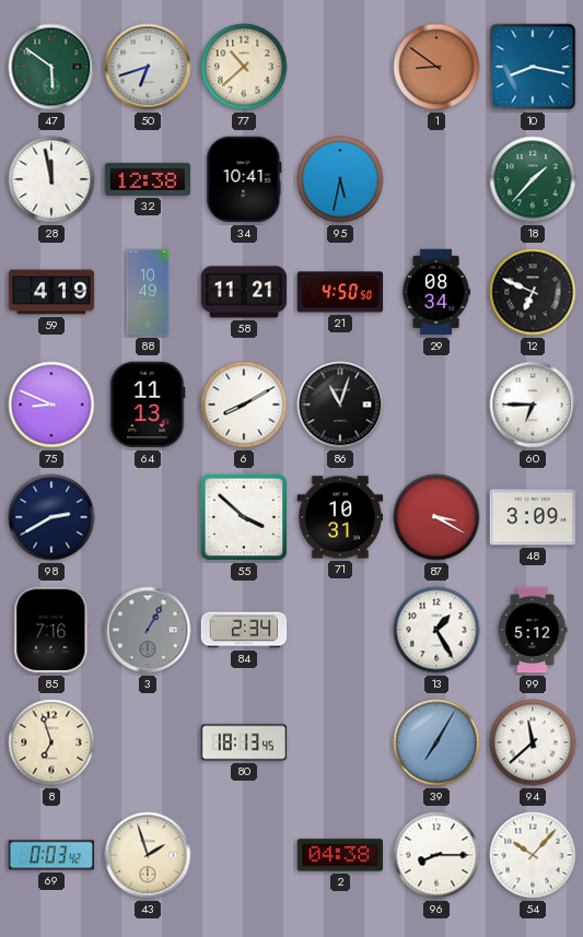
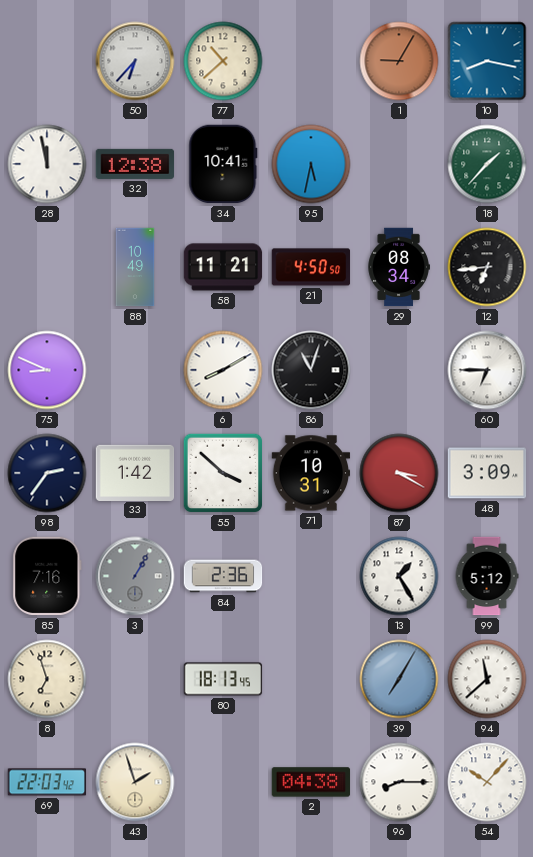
47: 5:51 -> none
50: 6:42 -> 6:37
1: 8:51 -> 9:05
59: 4:19 -> none
12: 6:49 -> 6:44
64: 11:13 -> none
98: 2:40 -> 2:36
33: none -> 1:42
84: 2:34 -> 2:36
69: 0:03 -> 22:03
